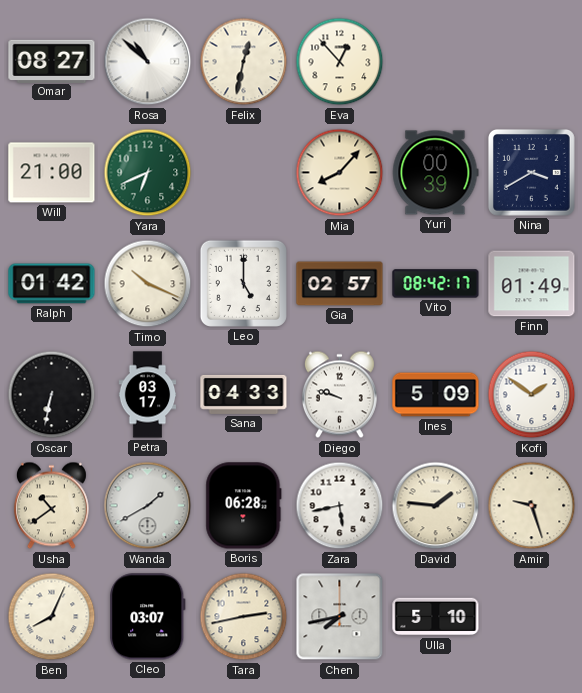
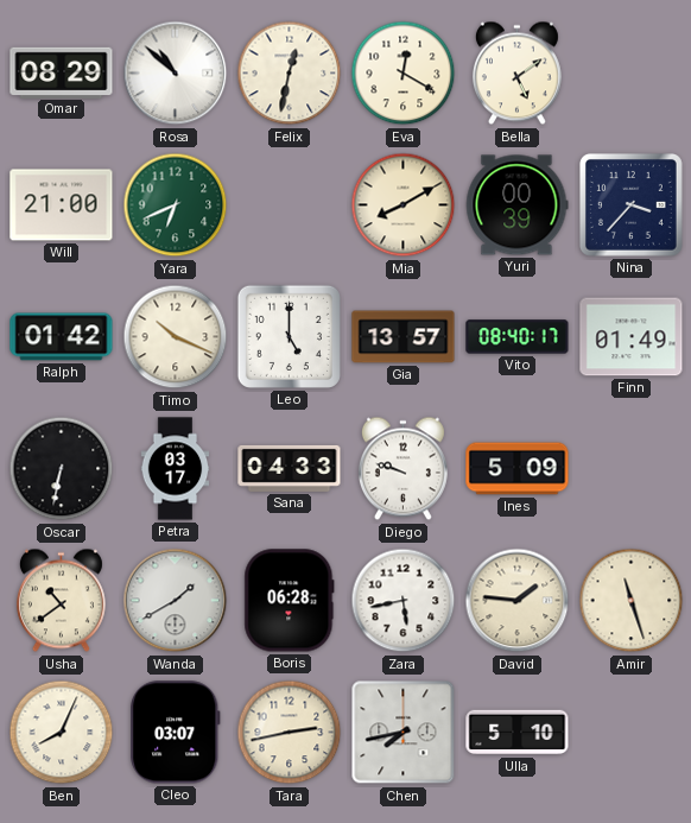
Omar: 08:27 -> 08:29
Eva: 12:53 -> 12:20
Bella: none -> 5:09
Mia: 8:07 -> 8:10
Nina: 3:40 -> 3:37
Gia: 02:57 -> 13:57
Vito: 08:42 -> 08:40
Kofi: 1:51 -> none
Amir: 9:27 -> 11:27
